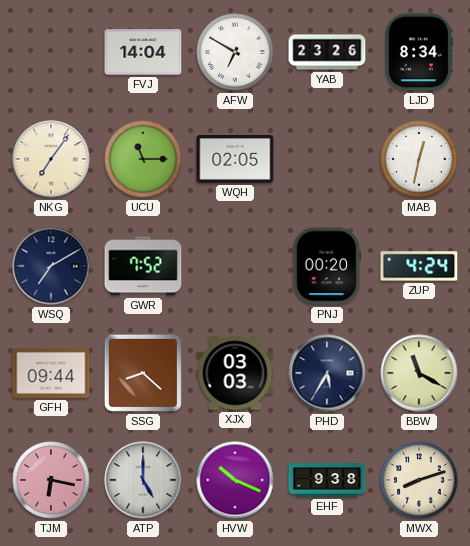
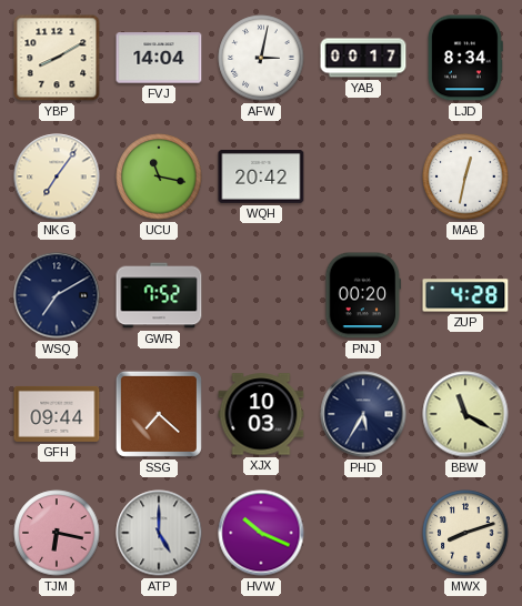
YBP: none -> 8:10
AFW: 6:50 -> 3:02
YAB: 23:26 -> 00:17
UCU: 11:15 -> 11:17
WQH: 02:05 -> 20:42
ZUP: 4:24 -> 4:28
SSG: 8:22 -> 7:22
XJX: 03:03 -> 10:03
EHF: 9:38 -> none
